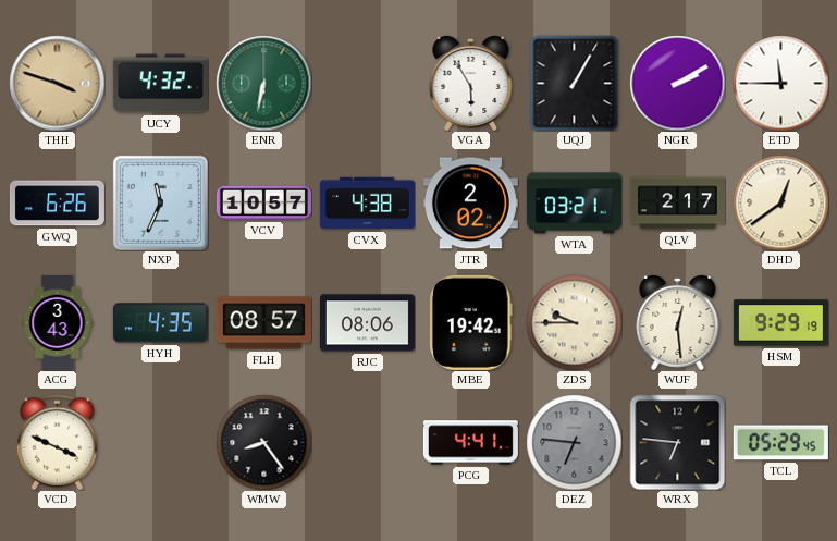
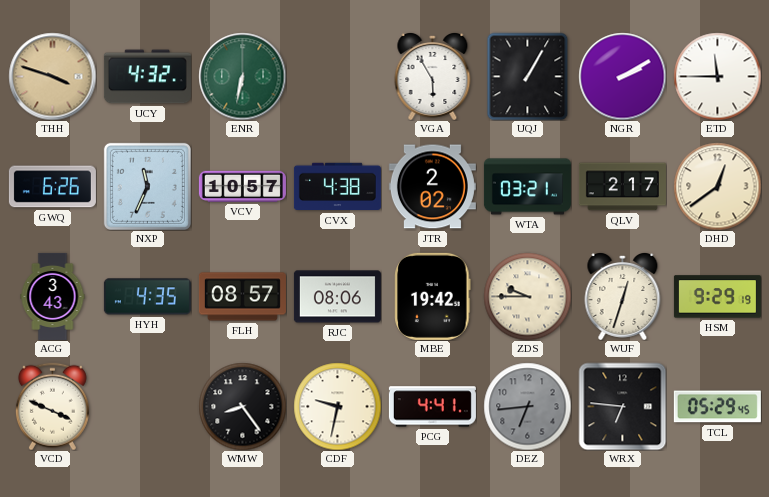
WUF: 12:29 -> 12:33
CDF: none -> 9:32
DEZ: 6:46 -> 6:44
